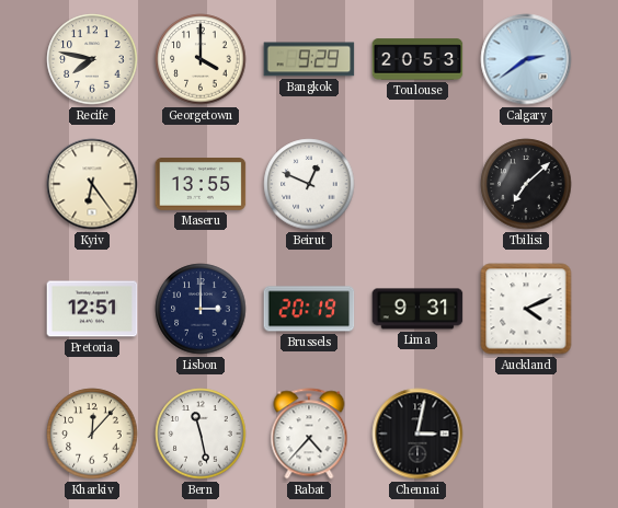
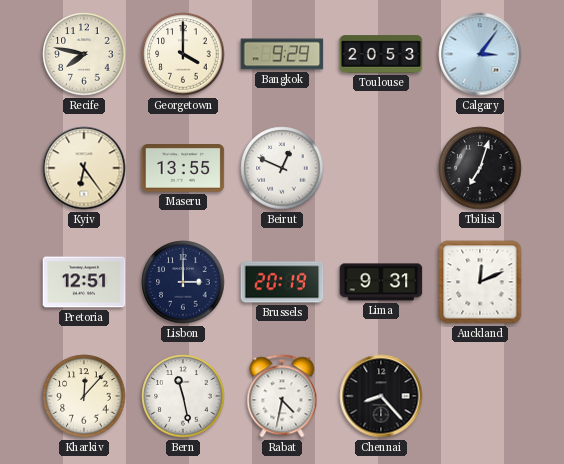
Calgary: 2:39 -> 3:06
Tbilisi: 7:08 -> 7:03
Auckland: 4:11 -> 12:11
Rabat: 4:37 -> 4:32
Chennai: 3:02 -> 8:23
